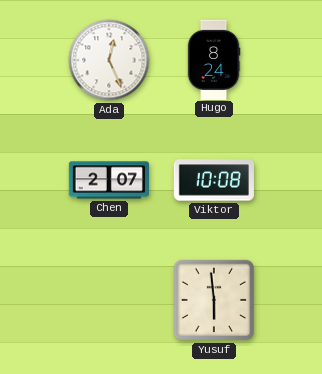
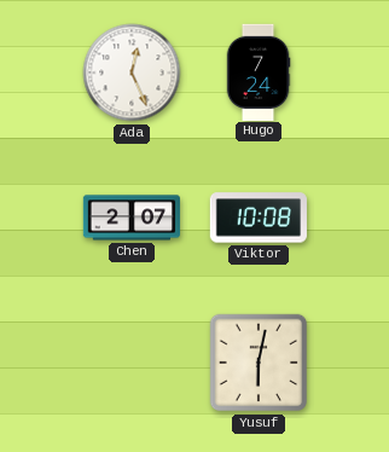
Hugo: 8:24 -> 7:24
Yusuf: 5:59 -> 6:02
